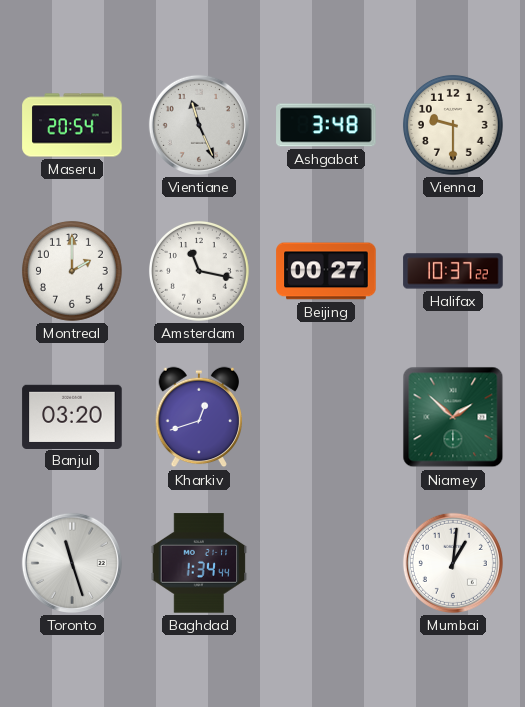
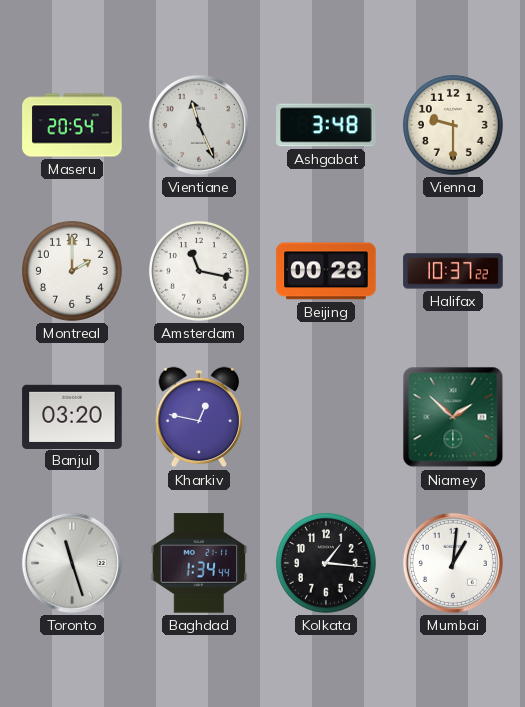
Beijing: 00:27 -> 00:28
Kharkiv: 12:42 -> 12:47
Kolkata: none -> 1:16
